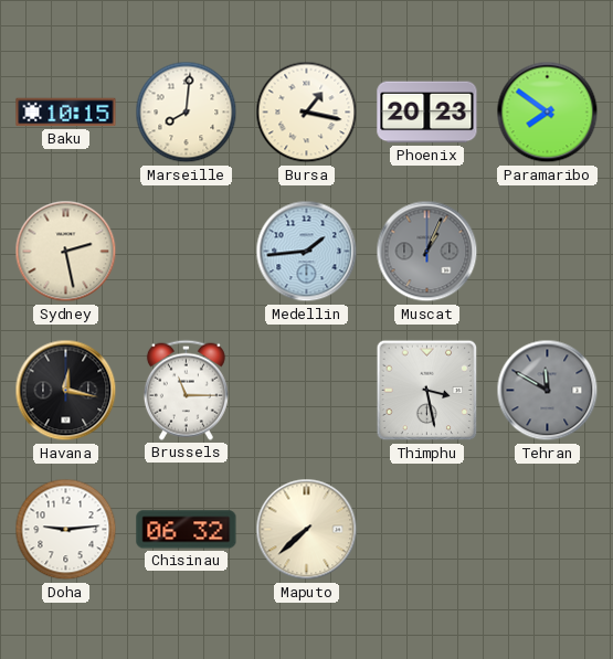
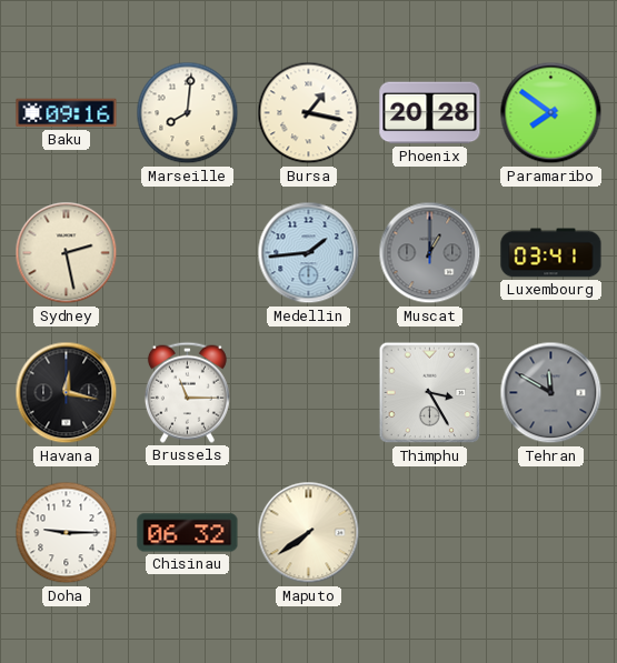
Baku: 10:15 -> 09:16
Phoenix: 20:23 -> 20:28
Muscat: 1:04 -> 1:00
Luxembourg: none -> 03:41
Thimphu: 3:28 -> 3:25
Doha: 9:14 -> 9:15
Maputo: 7:38 -> 7:39
